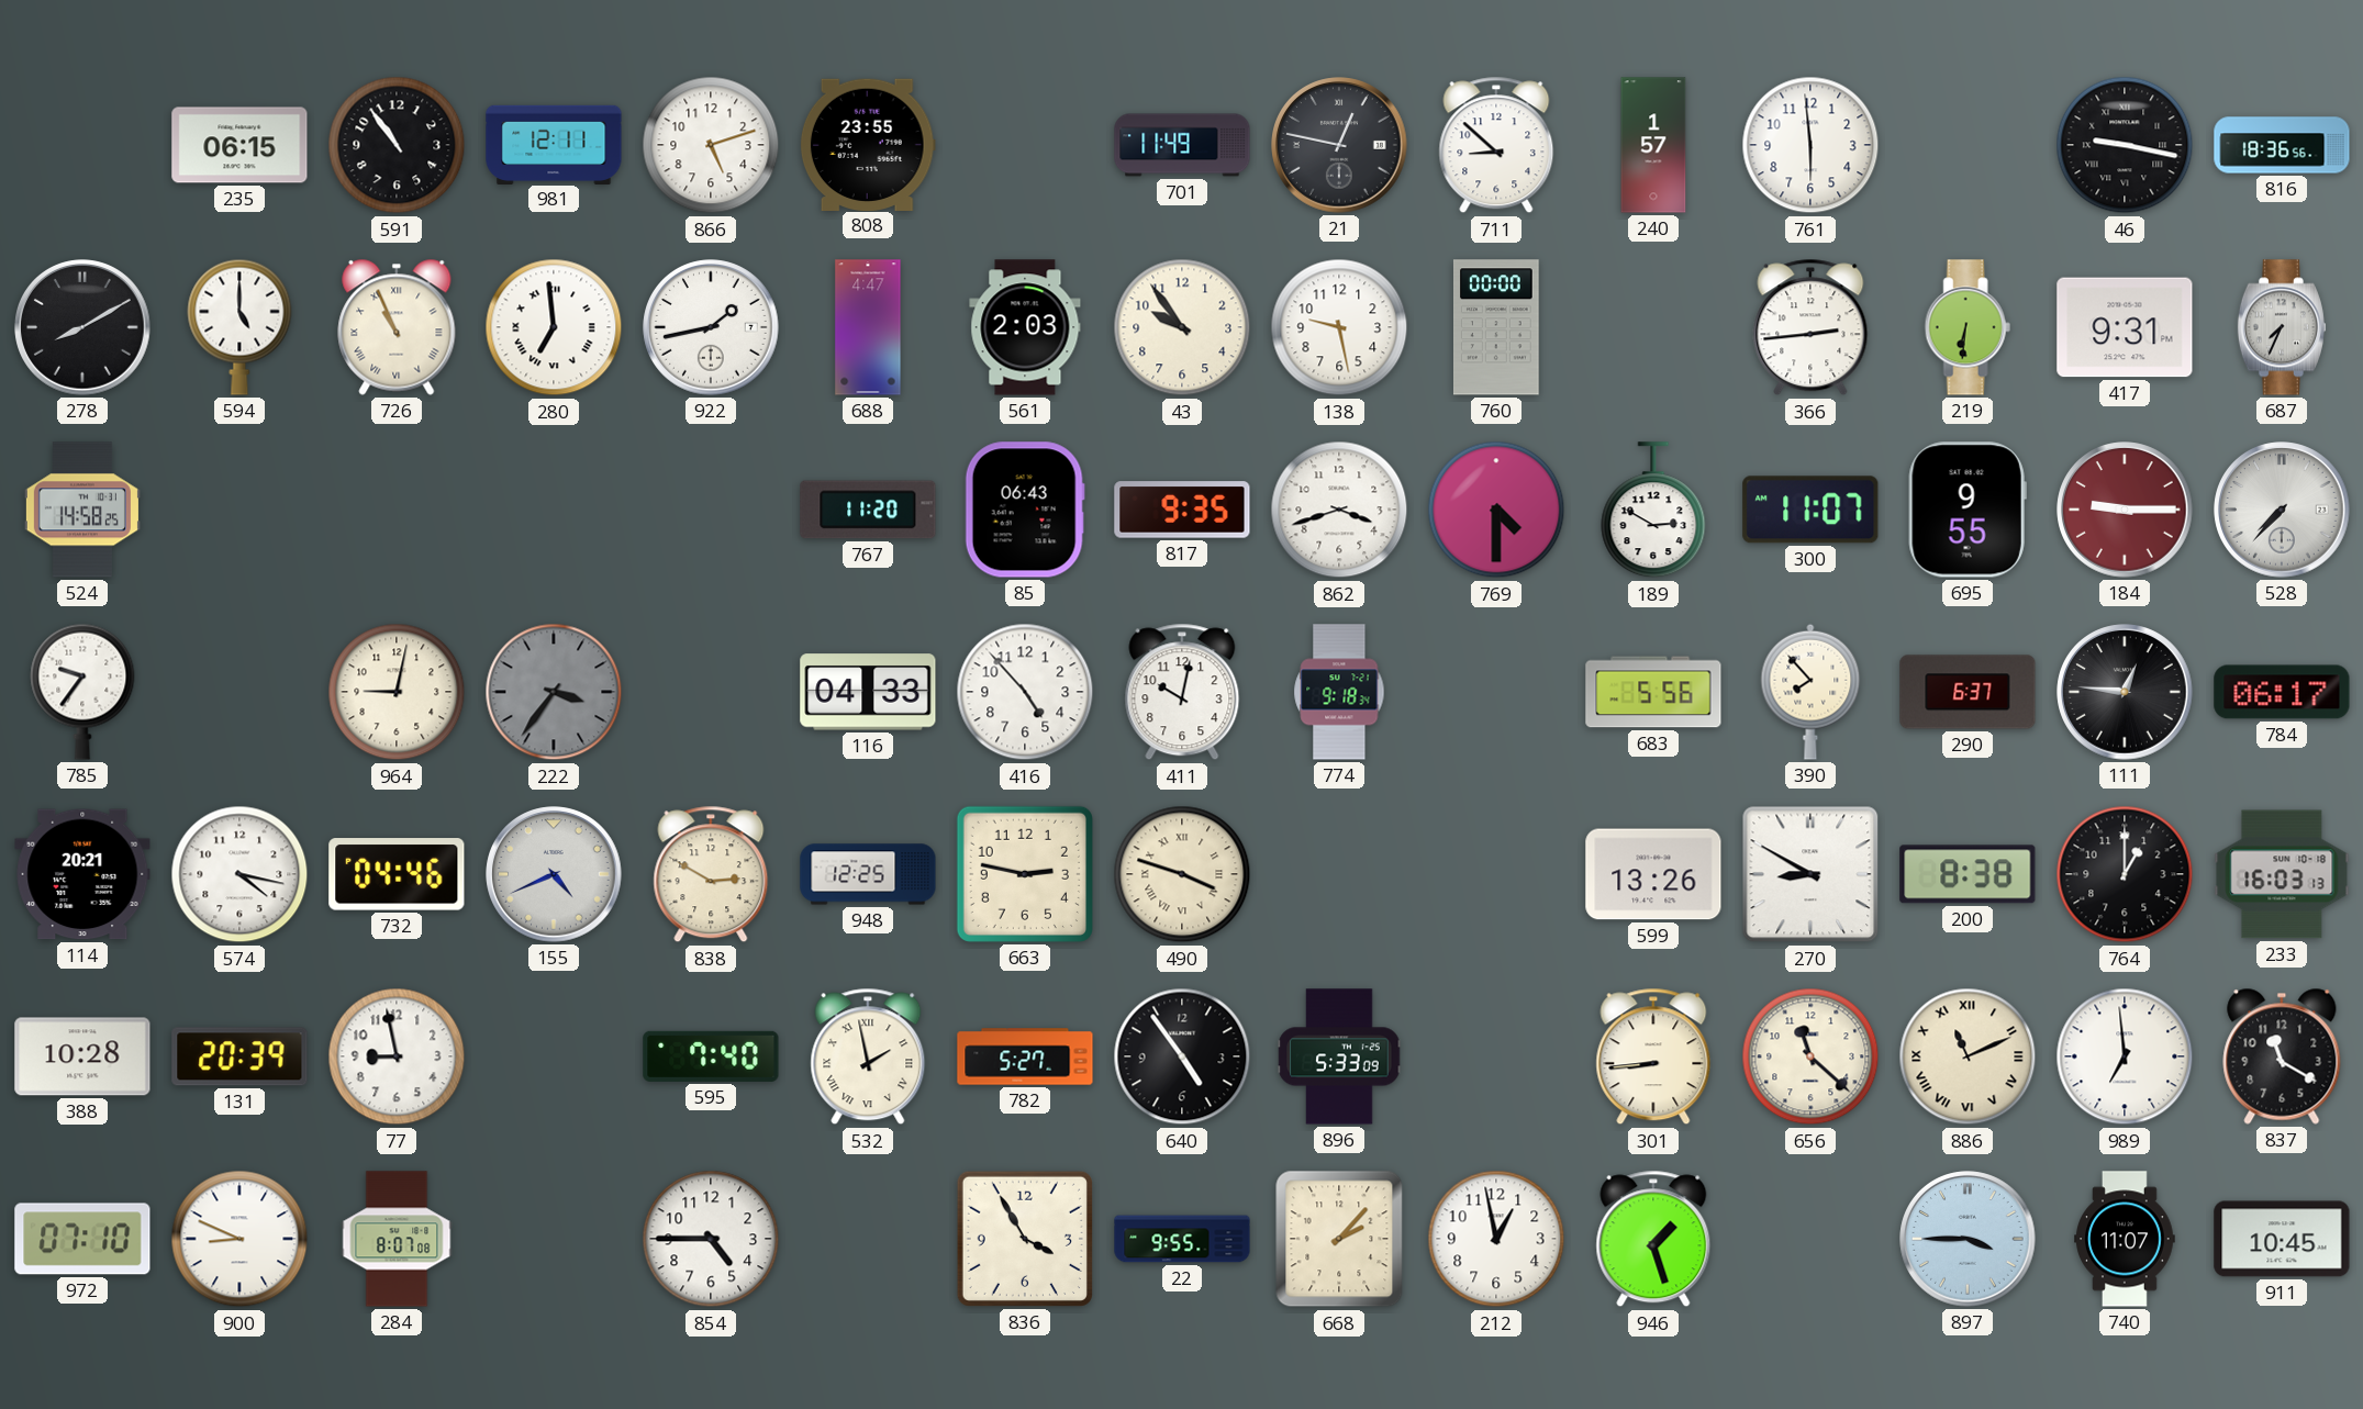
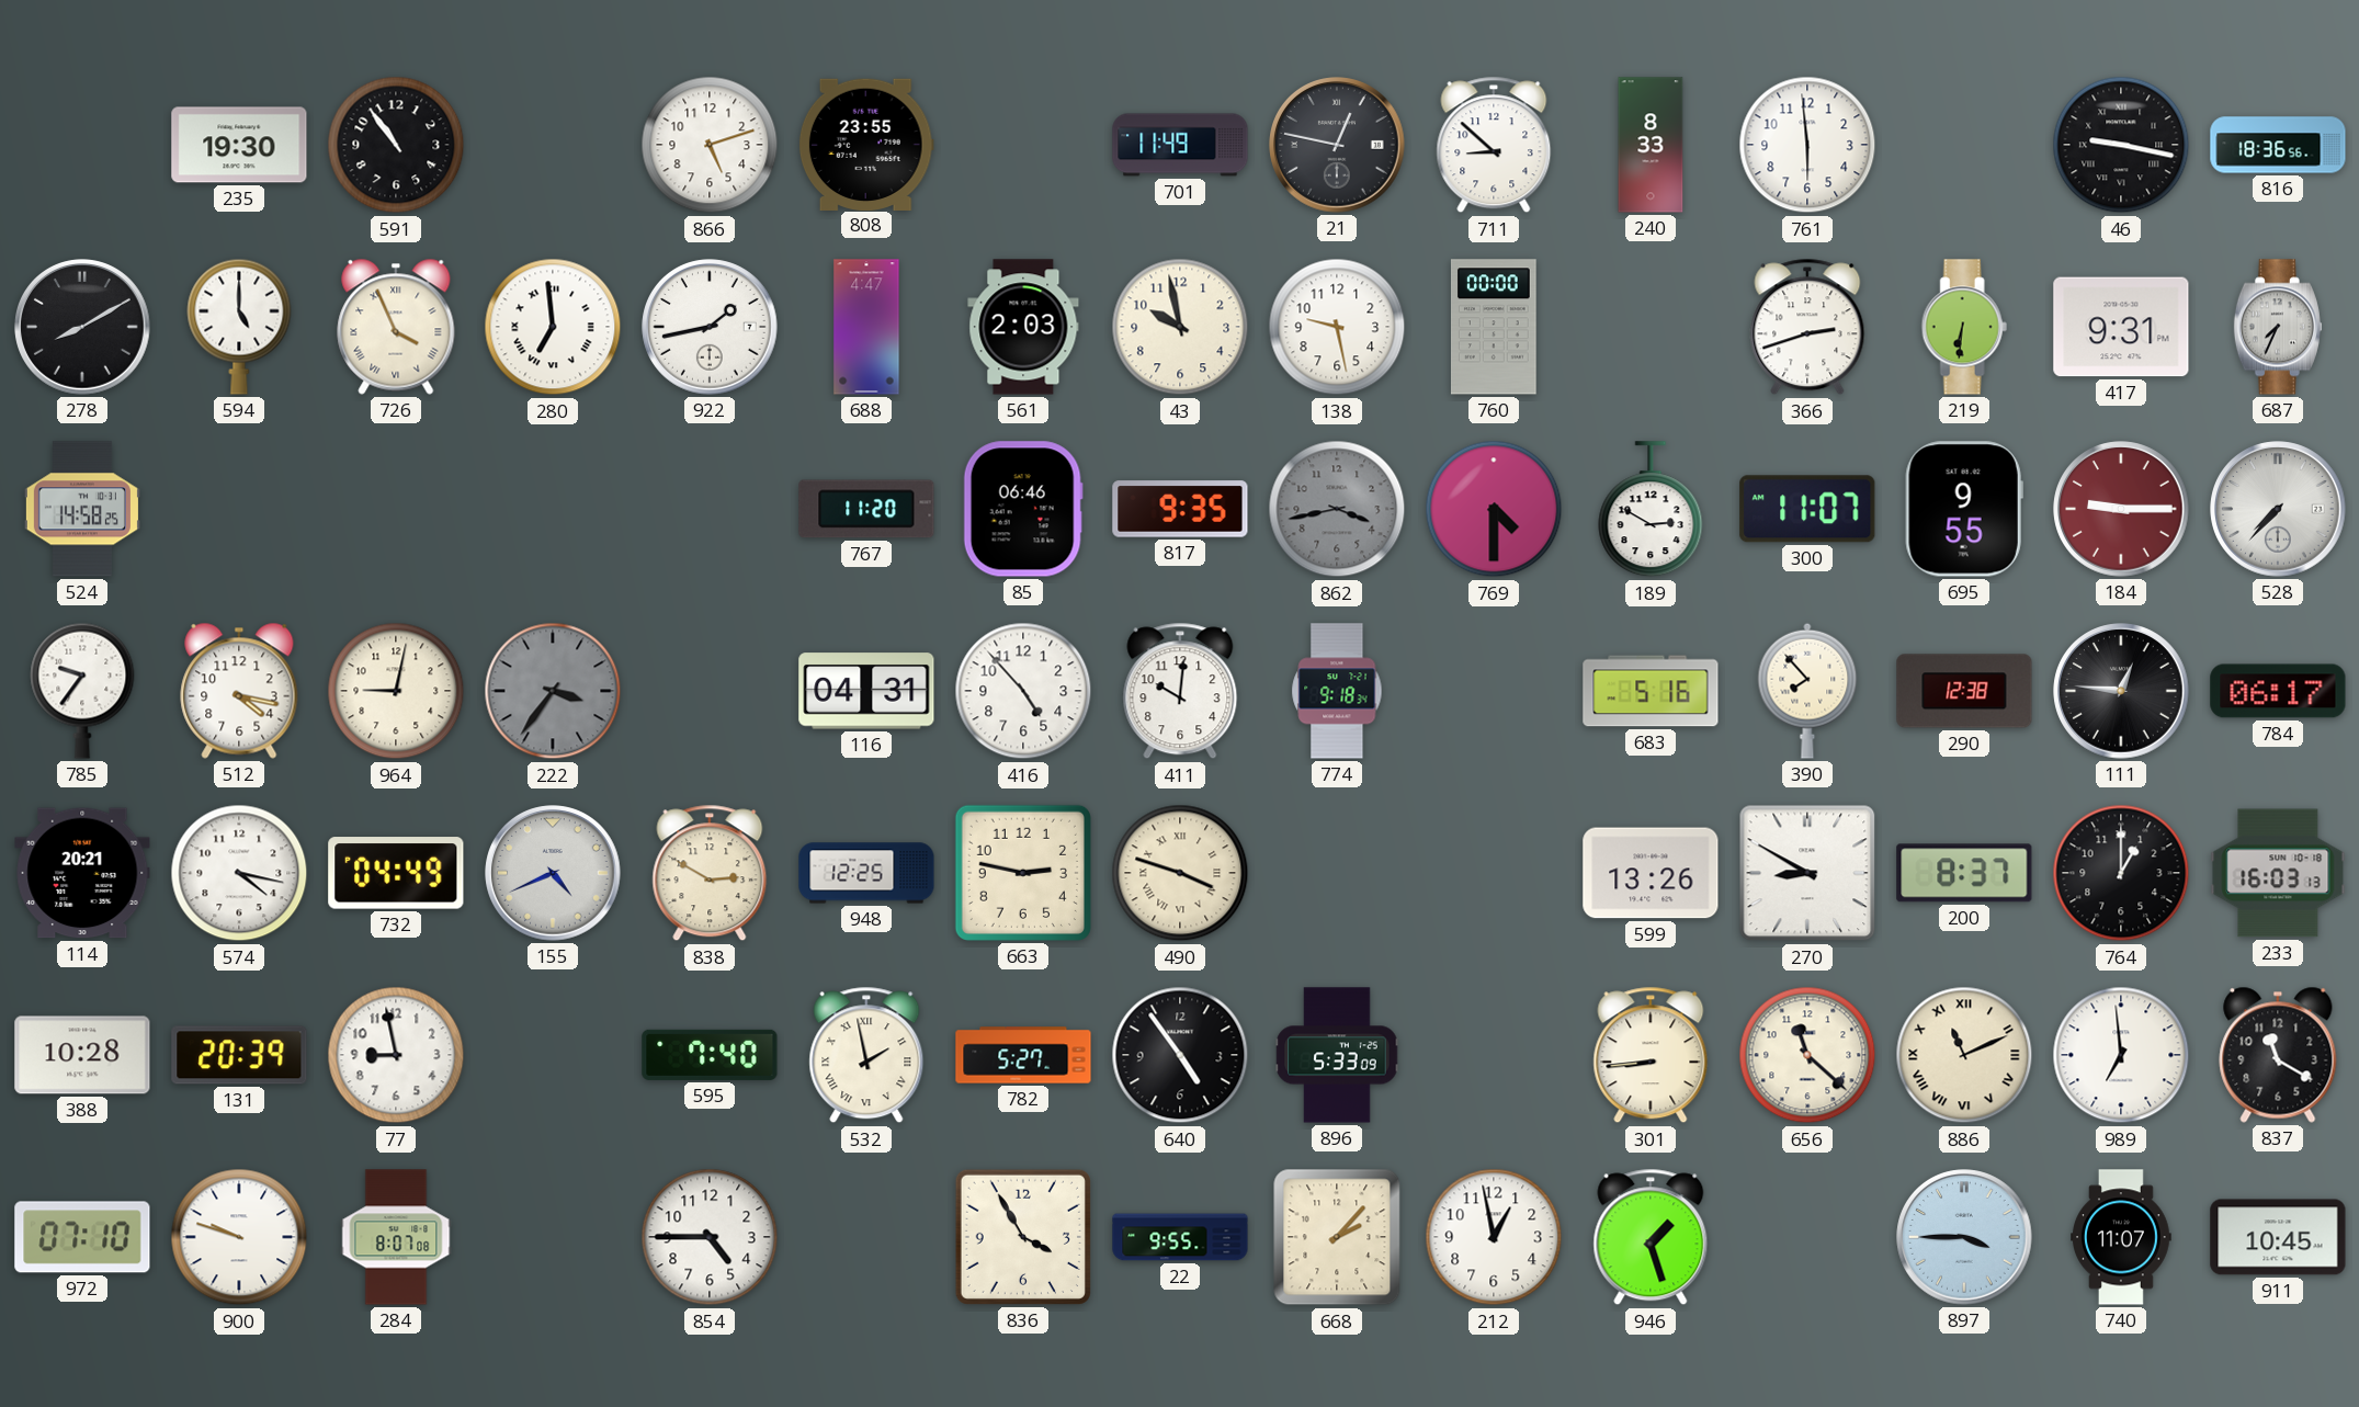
235: 06:15 -> 19:30
981: 12:11 -> none
240: 1:57 -> 8:33
726: 10:56 -> 3:56
43: 9:54 -> 9:58
366: 2:44 -> 2:42
85: 06:43 -> 06:46
862: 3:42 -> 3:43
862 dial: white -> grey
512: none -> 4:17
116: 04:33 -> 04:31
411: 10:02 -> 10:01
683: 5:56 -> 5:16
290: 6:37 -> 12:38
732: 04:46 -> 04:49
200: 8:38 -> 8:37
900: 8:49 -> 9:48
